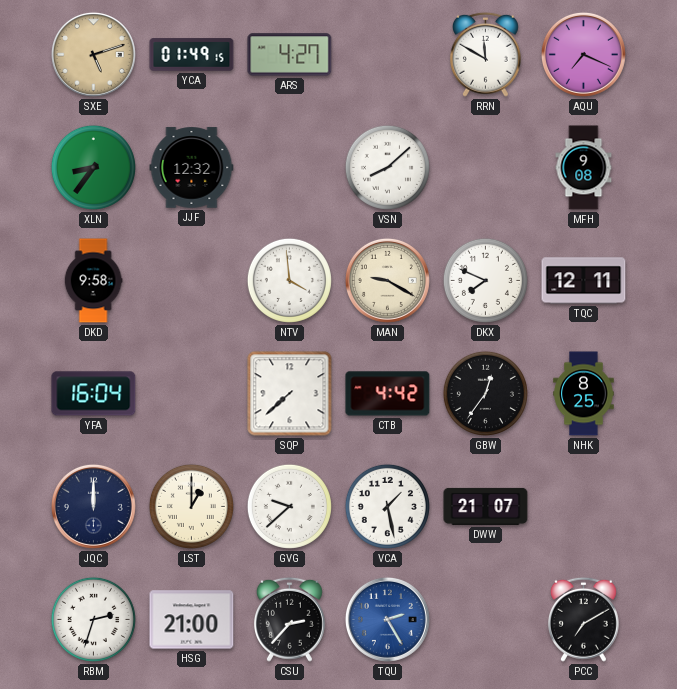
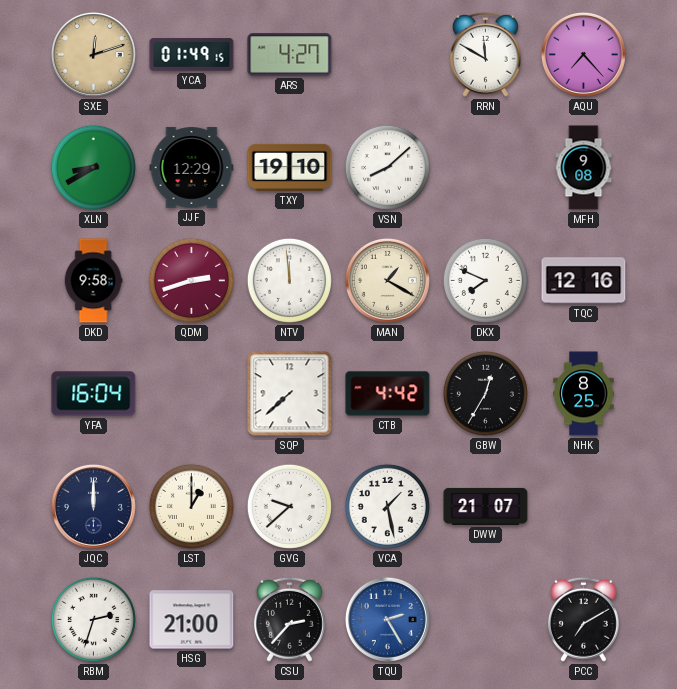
SXE: 5:12 -> 12:12
AQU: 7:19 -> 7:23
XLN: 8:36 -> 8:40
JJF: 12:32 -> 12:29
TXY: none -> 19:10
QDM: none -> 2:42
NTV: 3:59 -> 11:59
MAN: 9:20 -> 1:20
TQC: 12:11 -> 12:16
GBW: 12:36 -> 12:35
